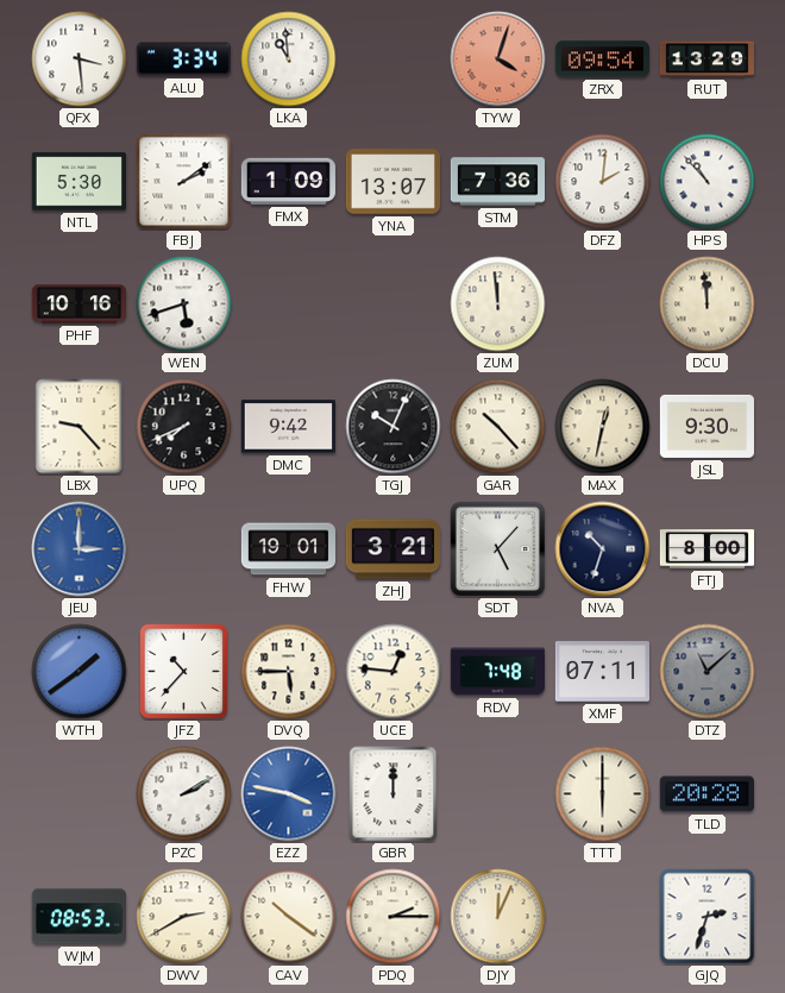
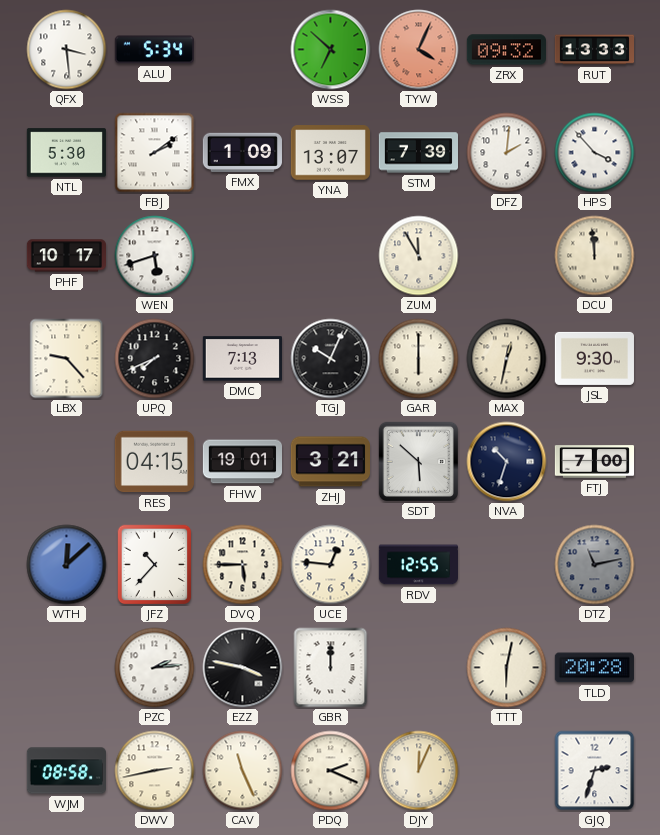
ALU: 3:34 -> 5:34
LKA: 10:59 -> none
WSS: none -> 6:52
TYW: 4:03 -> 4:04
ZRX: 09:54 -> 09:32
RUT: 13:29 -> 13:33
STM: 7:36 -> 7:39
HPS: 10:53 -> 3:53
PHF: 10:16 -> 10:17
ZUM: 11:59 -> 11:55
DMC: 9:42 -> 7:13
GAR: 10:23 -> 6:00
JEU: 3:00 -> none
RES: none -> 04:15
SDT: 5:07 -> 5:52
FTJ: 8:00 -> 7:00
WTH: 1:39 -> 12:08
RDV: 7:48 -> 12:55
XMF: 07:11 -> none
DTZ: 11:08 -> 11:13
PZC: 2:10 -> 2:14
EZZ dial: blue -> black
TTT: 6:00 -> 6:02
WJM: 08:53 -> 08:58
DWV: 2:40 -> 2:43
CAV: 10:21 -> 11:26
PDQ: 2:15 -> 2:19
